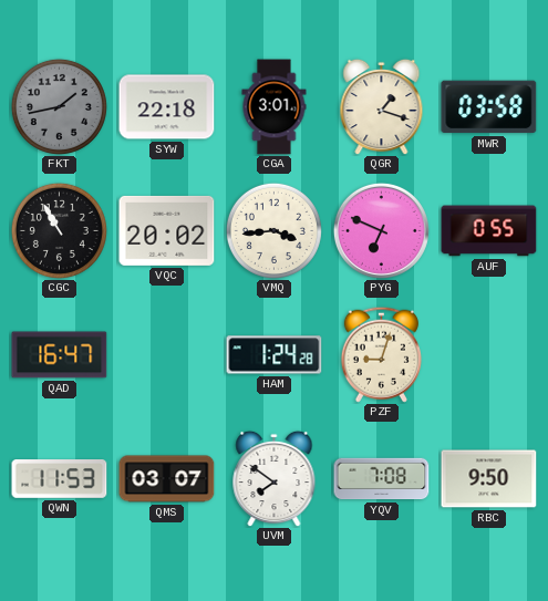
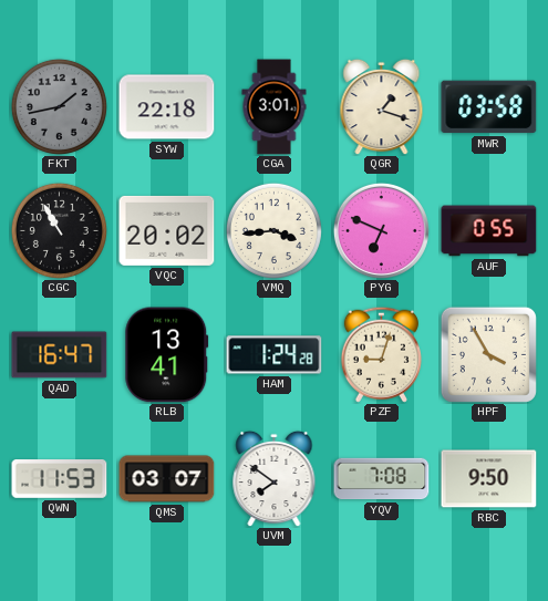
RLB: none -> 13:41
HPF: none -> 3:55
